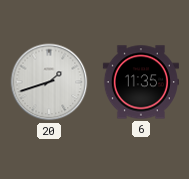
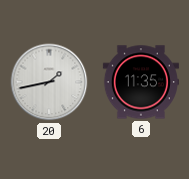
20: 1:42 -> 1:43
